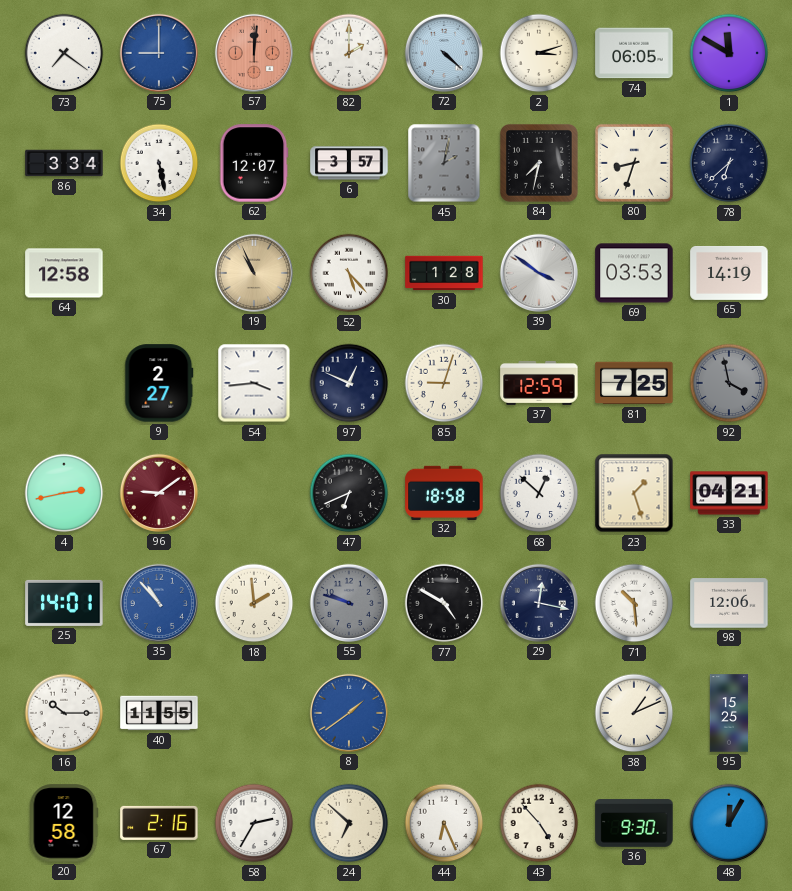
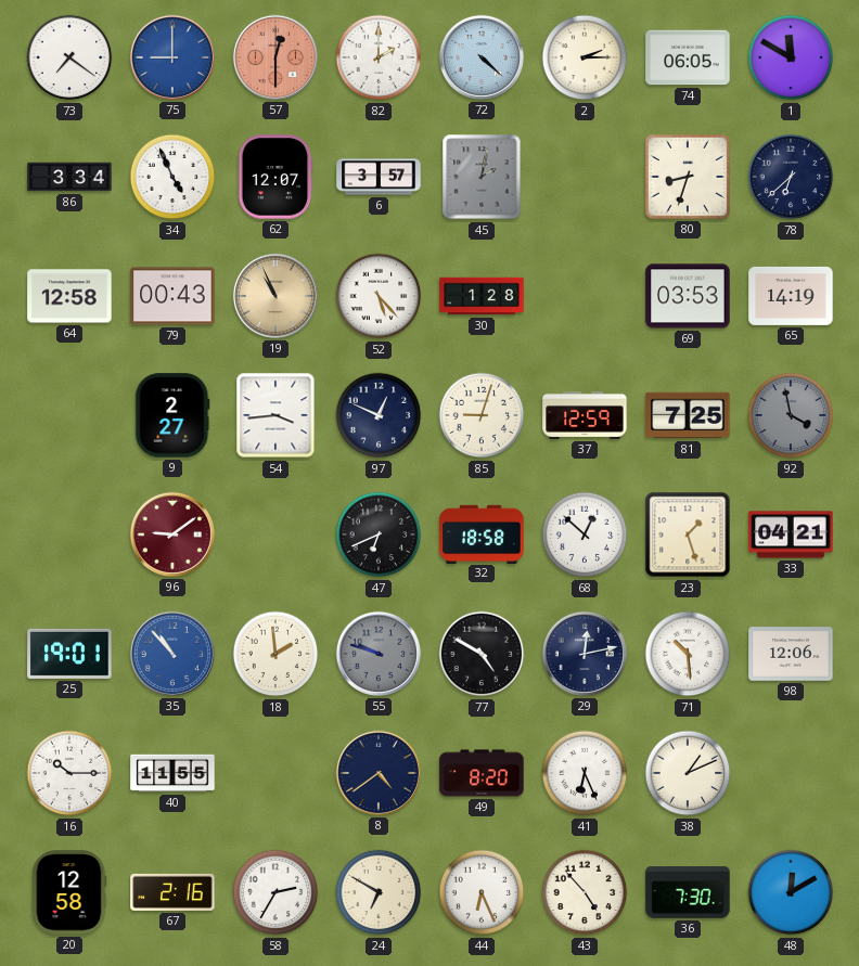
57: 12:01 -> 12:30
2: 3:12 -> 2:15
34: 5:28 -> 4:56
84: 7:32 -> none
79: none -> 00:43
39: 3:51 -> none
4: 2:43 -> none
25: 14:01 -> 19:01
29: 12:17 -> 12:13
8: 1:39 -> 4:39
8 dial: blue -> navy
49: none -> 8:20
41: none -> 6:26
95: 15:25 -> none
24: 6:52 -> 6:50
36: 9:30 -> 7:30
48: 12:05 -> 12:10
